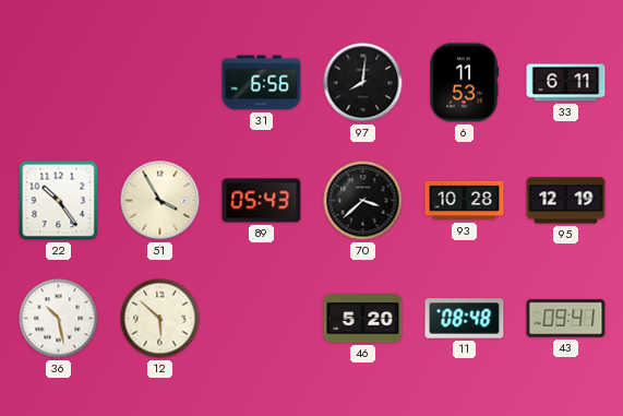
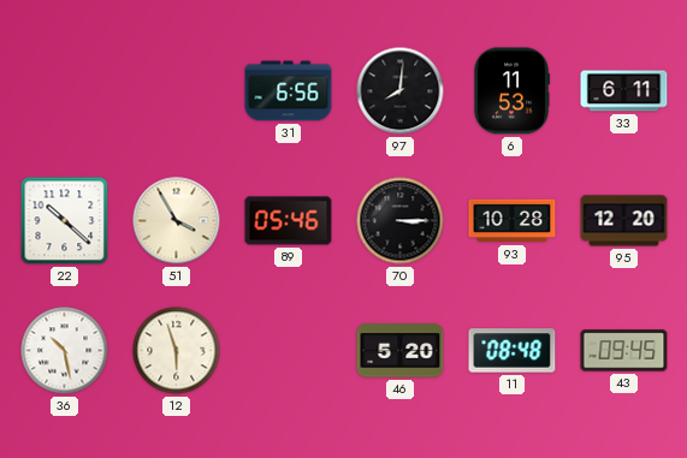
22: 10:24 -> 10:22
89: 05:43 -> 05:46
70: 3:38 -> 3:15
95: 12:19 -> 12:20
12: 5:52 -> 5:57
43: 09:41 -> 09:45
